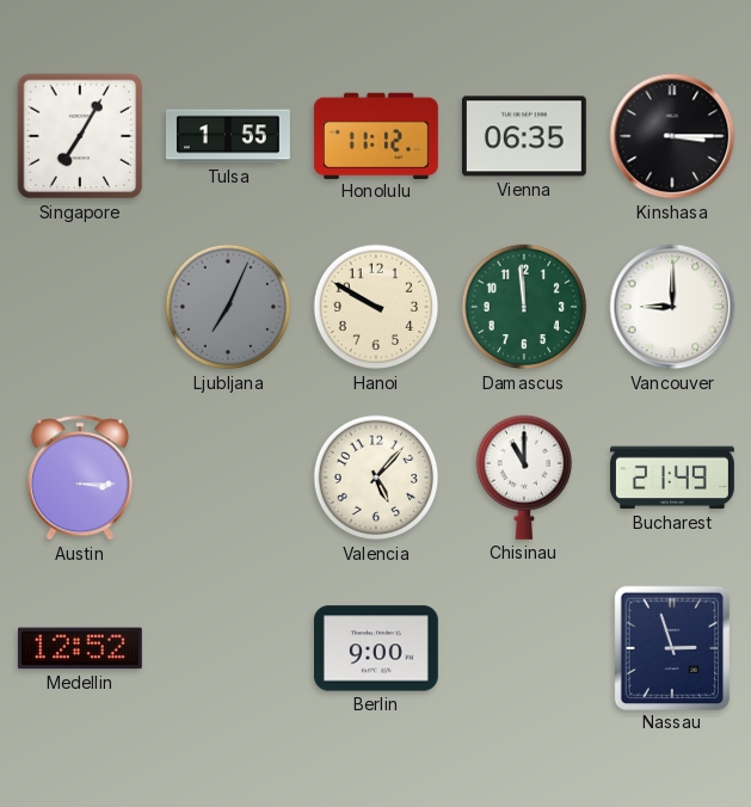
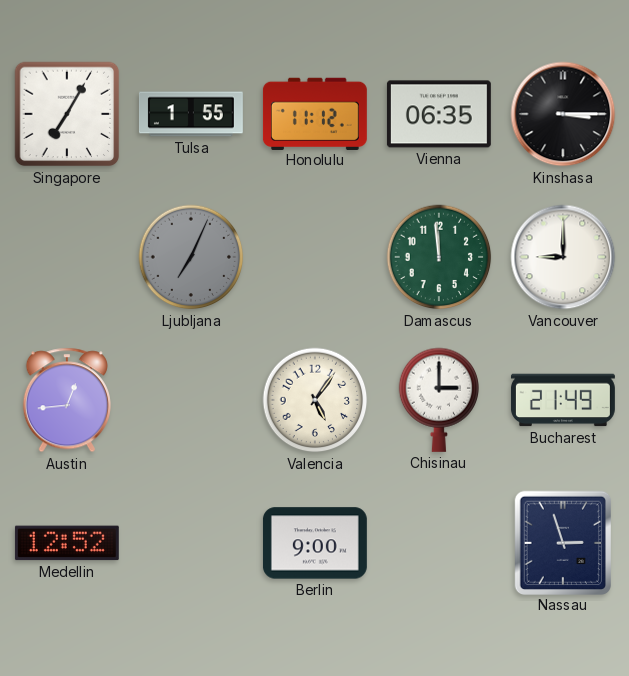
Hanoi: 9:50 -> none
Austin: 3:15 -> 12:44
Valencia: 5:07 -> 5:06
Chisinau: 11:00 -> 3:00
